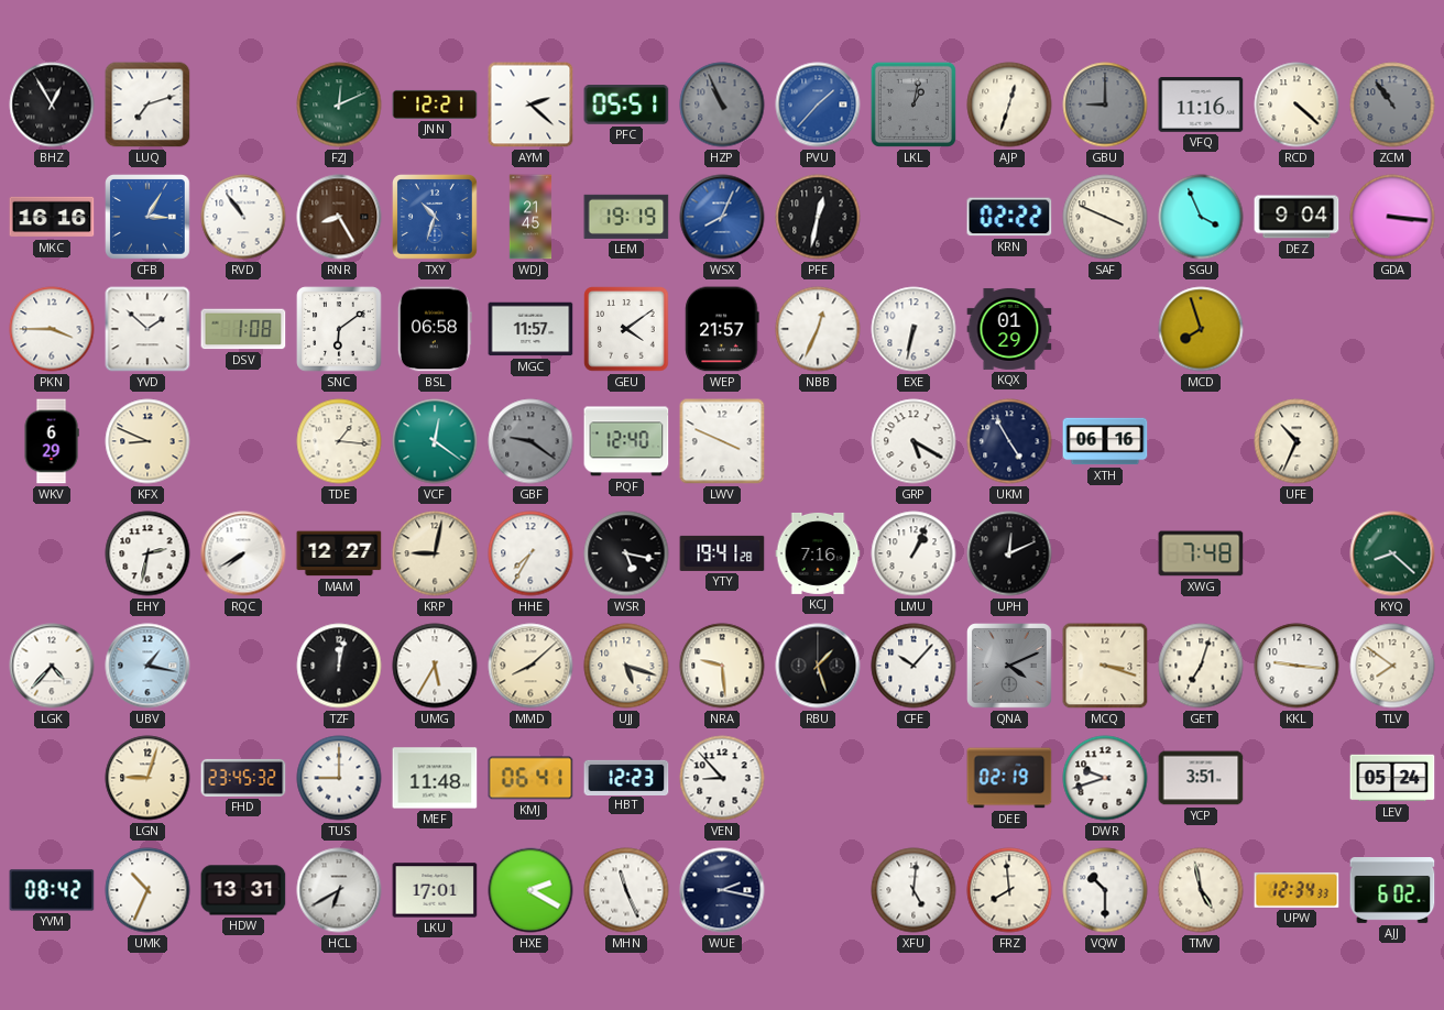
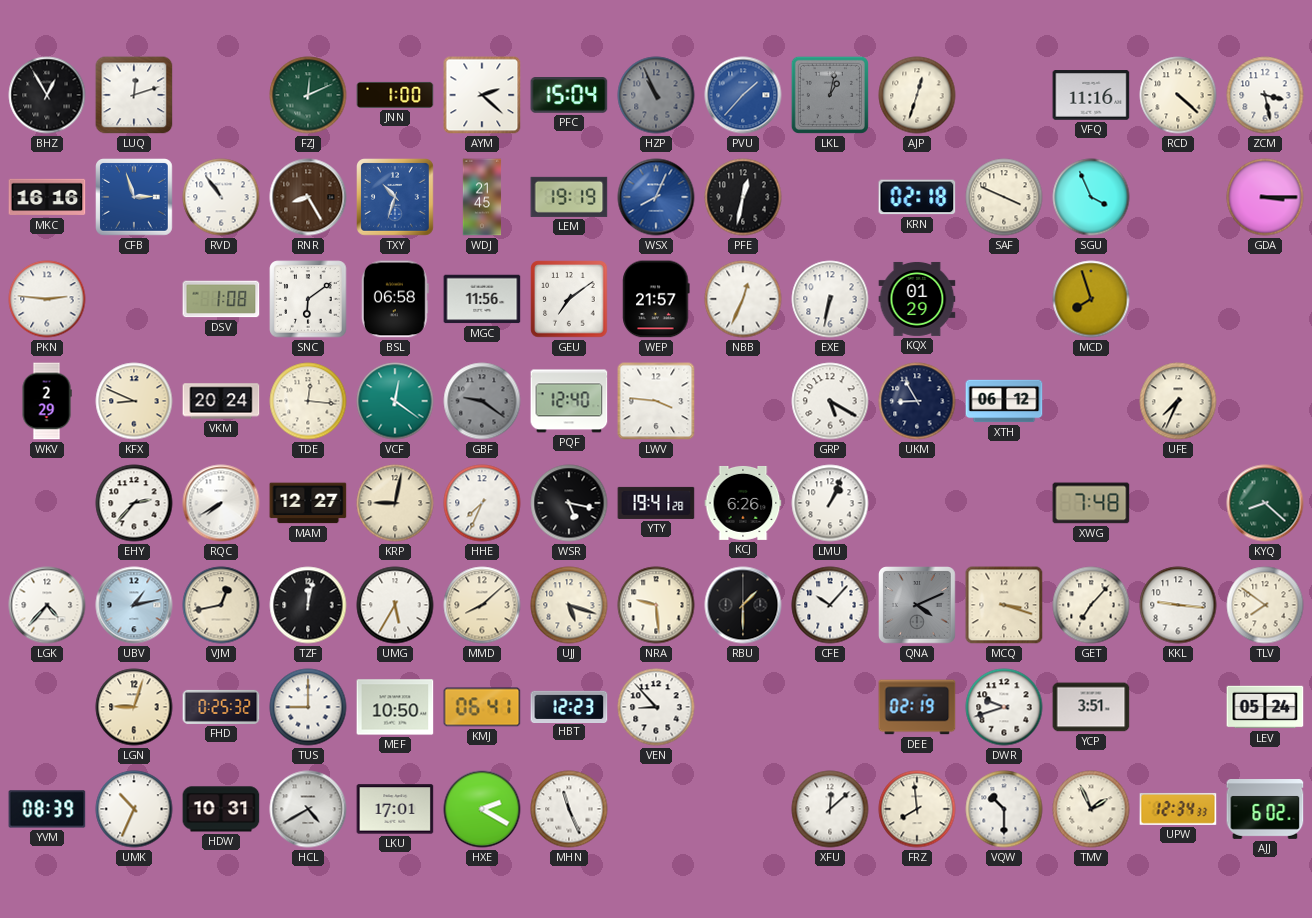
LUQ: 7:12 -> 12:12
JNN: 12:21 -> 1:00
PFC: 05:51 -> 15:04
GBU: 9:00 -> none
ZCM: 10:54 -> 3:28
ZCM dial: grey -> white
CFB: 3:05 -> 2:57
KRN: 02:22 -> 02:18
DEZ: 9:04 -> none
GDA: 3:16 -> 3:15
PKN: 3:45 -> 2:46
YVD: 1:52 -> none
MGC: 11:57 -> 11:56
GEU: 4:09 -> 7:09
WKV: 6:29 -> 2:29
VKM: none -> 20:24
TDE: 1:16 -> 12:16
LWV: 3:49 -> 3:46
UKM: 4:55 -> 8:55
XTH: 06:16 -> 06:12
UFE: 10:34 -> 7:34
EHY: 2:32 -> 2:37
HHE: 7:35 -> 7:34
KCJ: 7:16 -> 6:26
UPH: 12:11 -> none
UBV: 1:17 -> 1:13
VJM: none -> 12:43
RBU: 1:27 -> 1:30
GET: 7:03 -> 7:07
FHD: 23:45 -> 0:25
MEF: 11:48 -> 10:50
YVM: 08:42 -> 08:39
HDW: 13:31 -> 10:31
HCL: 6:40 -> 4:40
WUE: 2:17 -> none
XFU: 5:01 -> 12:08
TMV: 4:58 -> 1:56
